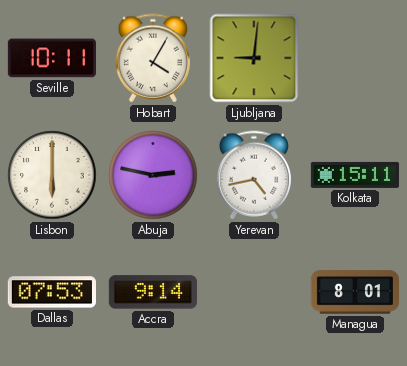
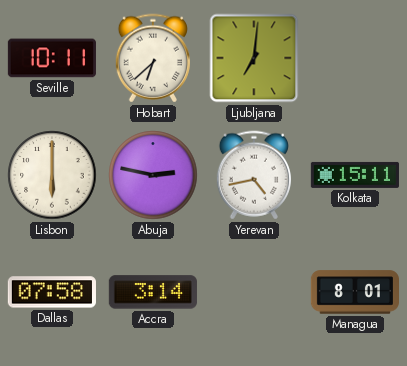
Hobart: 4:05 -> 6:38
Ljubljana: 9:01 -> 7:01
Dallas: 07:53 -> 07:58
Accra: 9:14 -> 3:14
